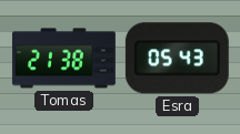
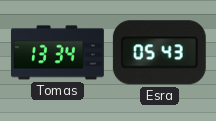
Tomas: 21:38 -> 13:34
